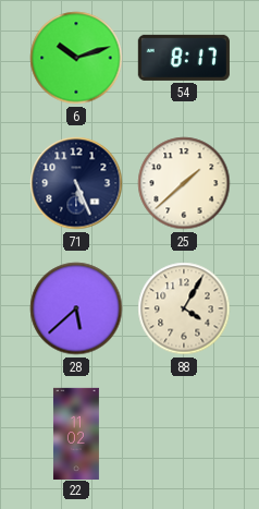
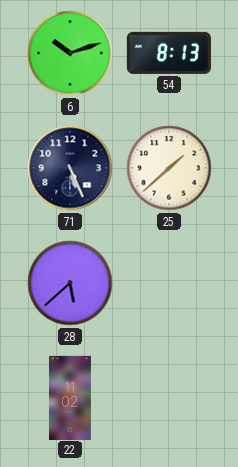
54: 8:17 -> 8:13
88: 4:05 -> none
